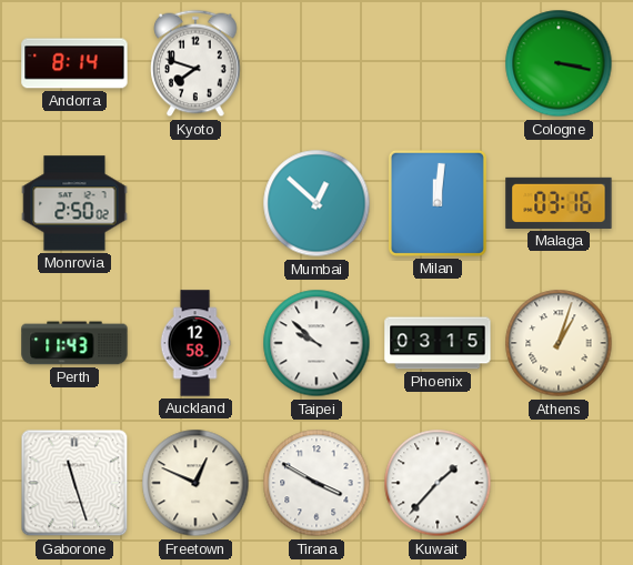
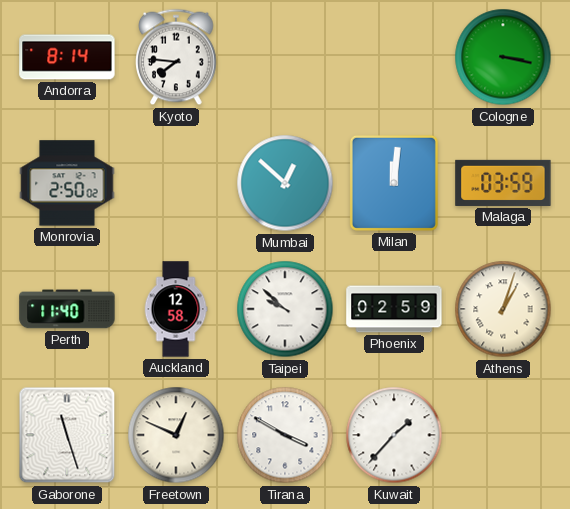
Kyoto: 7:48 -> 7:46
Malaga: 03:16 -> 03:59
Perth: 11:43 -> 11:40
Phoenix: 03:15 -> 02:59
